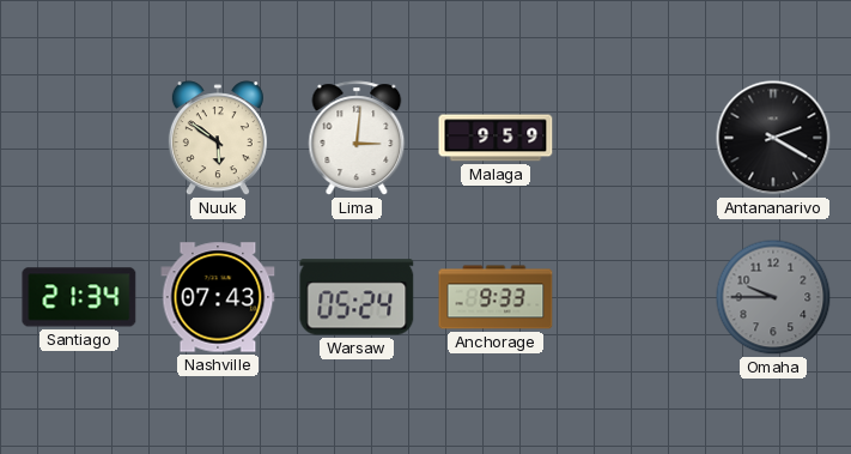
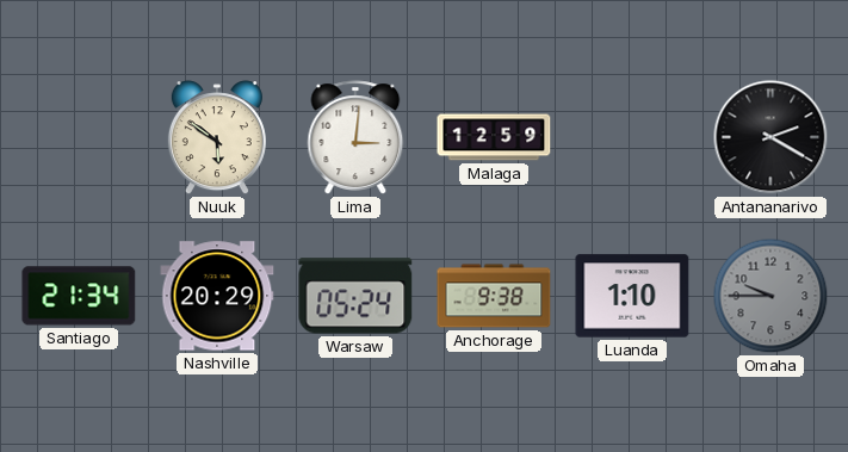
Malaga: 9:59 -> 12:59
Nashville: 07:43 -> 20:29
Anchorage: 9:33 -> 9:38
Luanda: none -> 1:10
